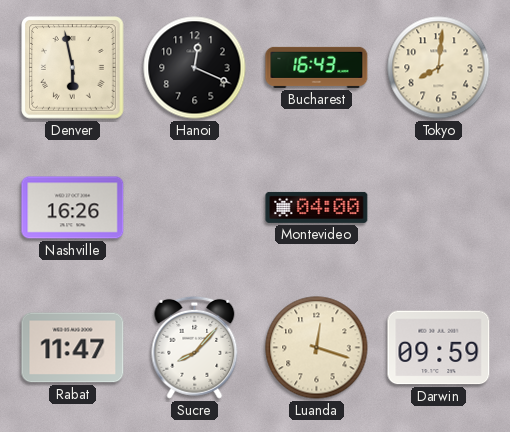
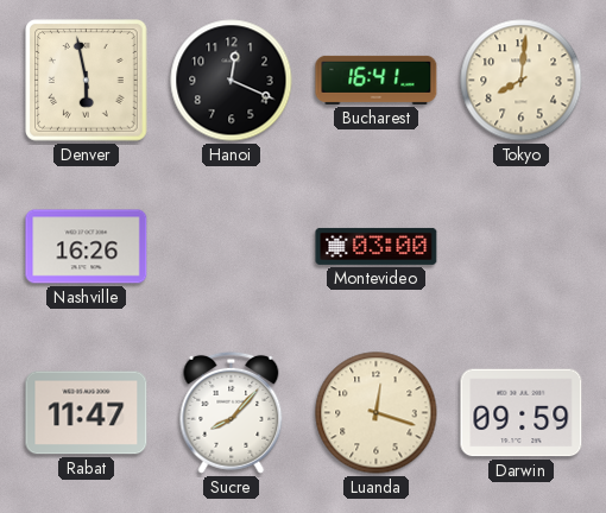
Bucharest: 16:43 -> 16:41
Montevideo: 04:00 -> 03:00
